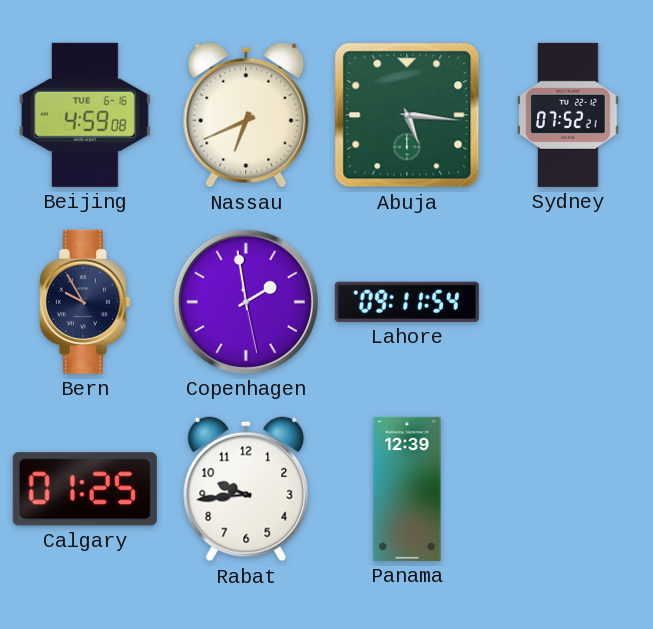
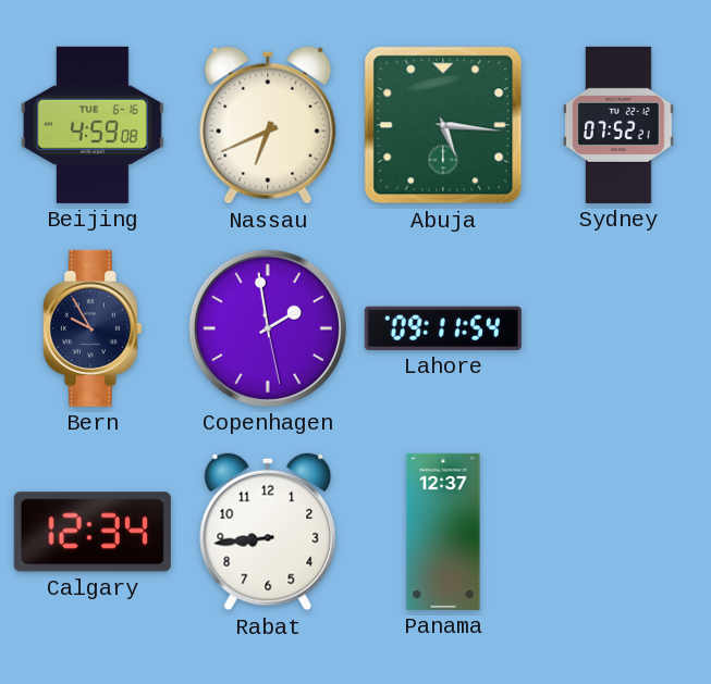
Calgary: 01:25 -> 12:34
Rabat: 9:44 -> 8:44
Panama: 12:39 -> 12:37
